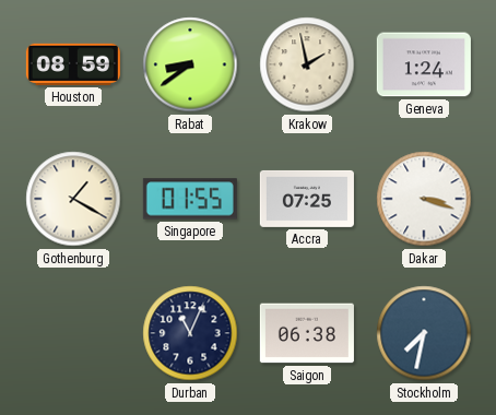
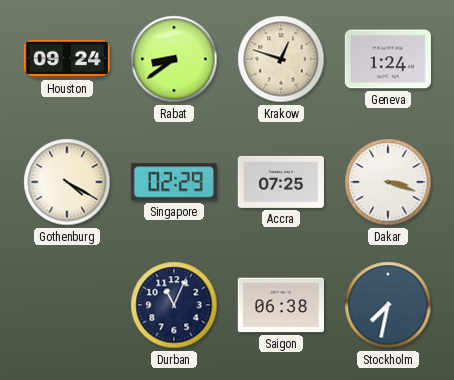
Houston: 08:59 -> 09:24
Krakow: 1:58 -> 12:48
Gothenburg: 1:20 -> 4:20
Singapore: 01:55 -> 02:29
